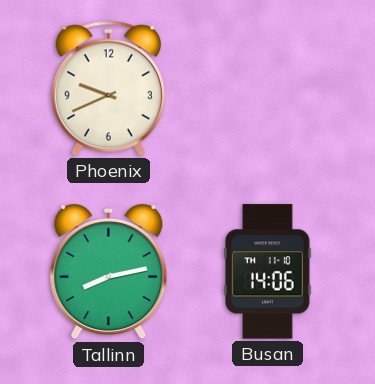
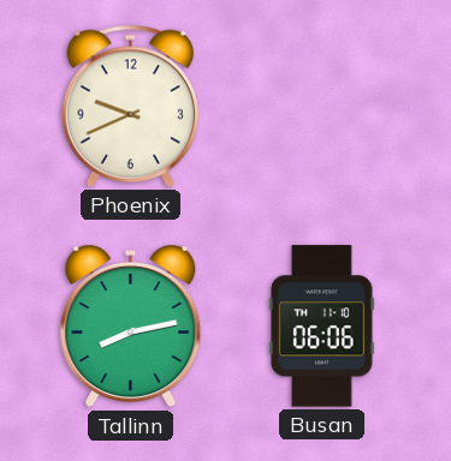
Busan: 14:06 -> 06:06
